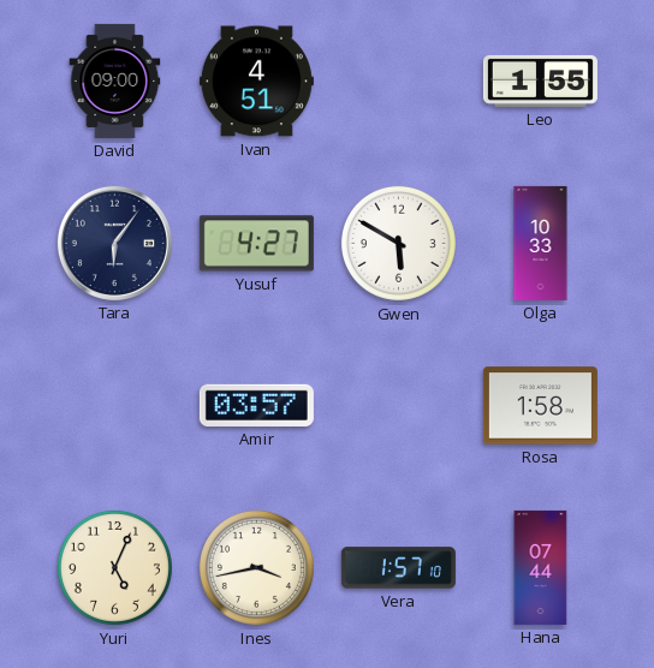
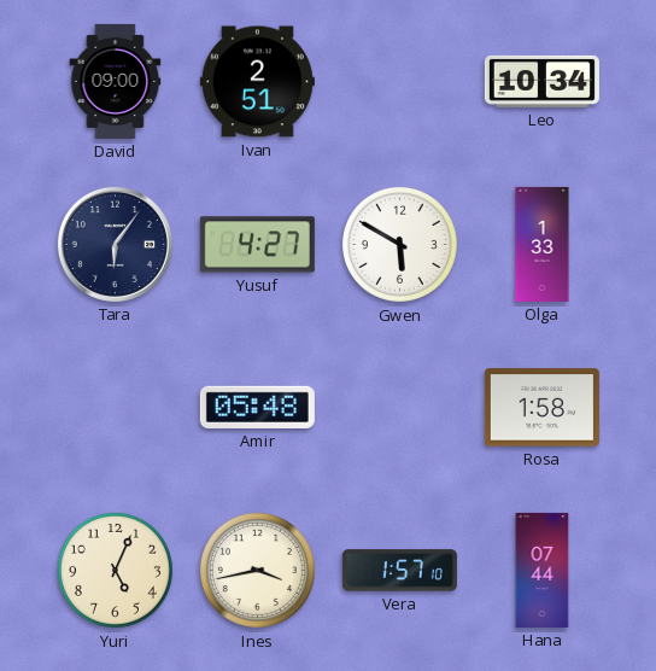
Ivan: 4:51 -> 2:51
Leo: 1:55 -> 10:34
Olga: 10:33 -> 1:33
Amir: 03:57 -> 05:48
